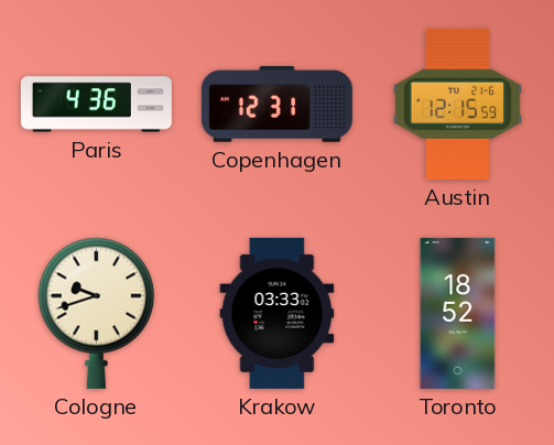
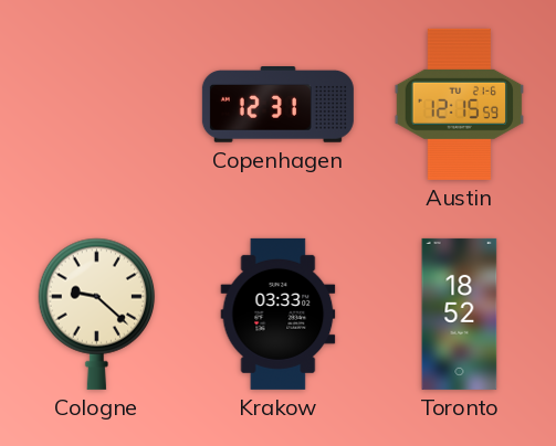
Paris: 4:36 -> none
Cologne: 9:42 -> 9:22
